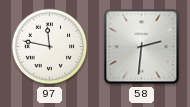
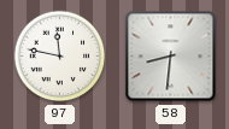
58: 2:31 -> 8:31
